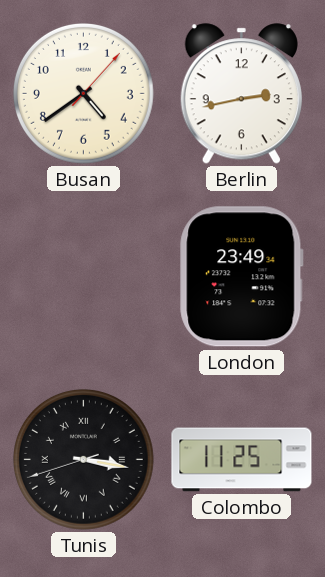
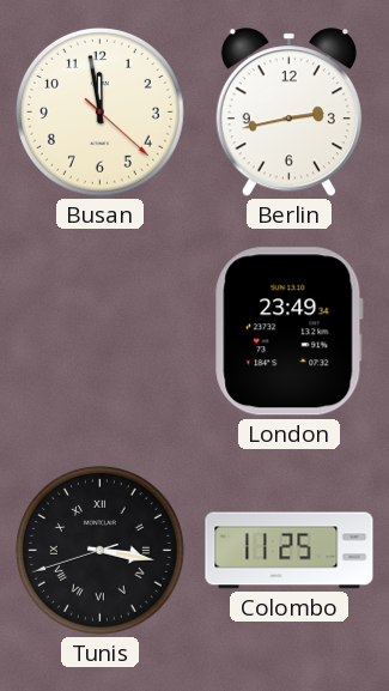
Busan: 4:39 -> 11:58
